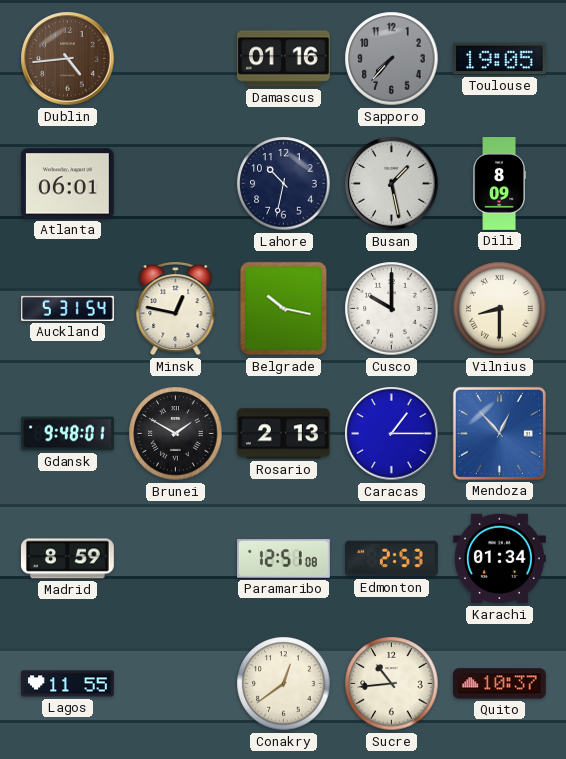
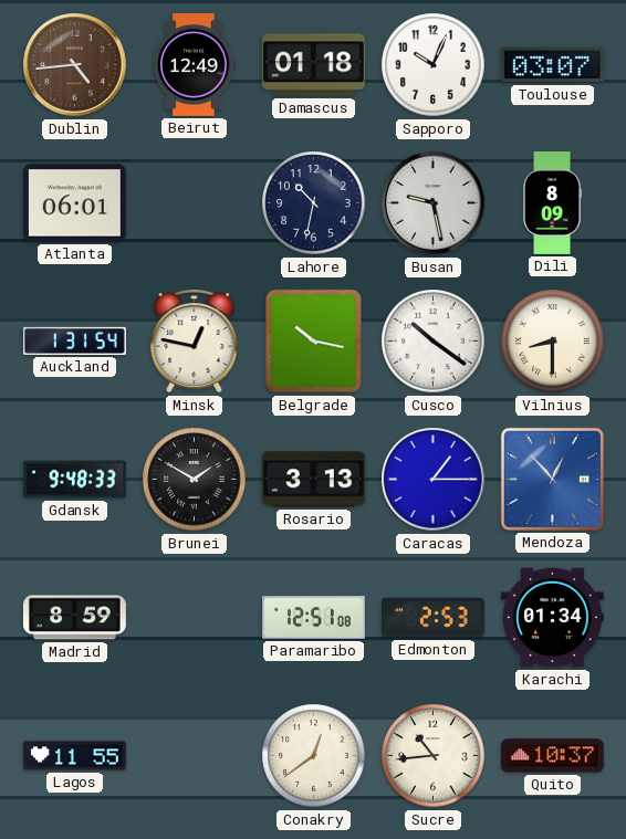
Beirut: none -> 12:49
Damascus: 01:16 -> 01:18
Sapporo: 7:37 -> 10:04
Sapporo dial: grey -> white
Toulouse: 19:05 -> 03:07
Busan: 1:28 -> 9:28
Auckland: 5:31 -> 1:31
Cusco: 10:00 -> 10:21
Gdansk: 9:48:01 -> 9:48:33
Rosario: 2:13 -> 3:13
